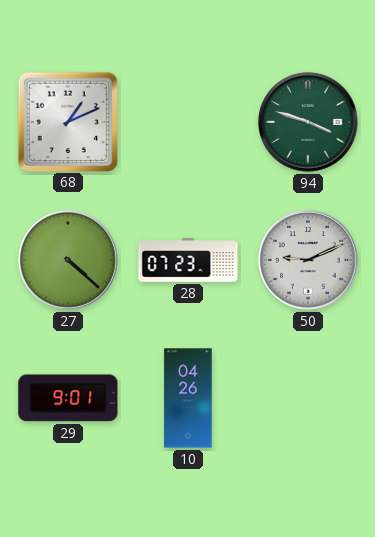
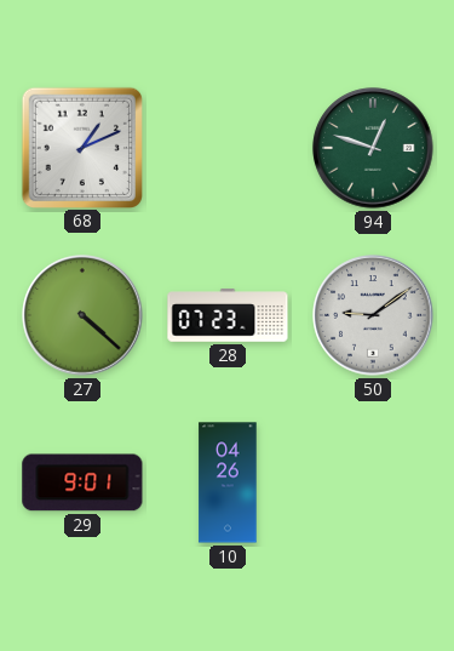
94: 3:48 -> 12:48
50: 9:11 -> 9:09
